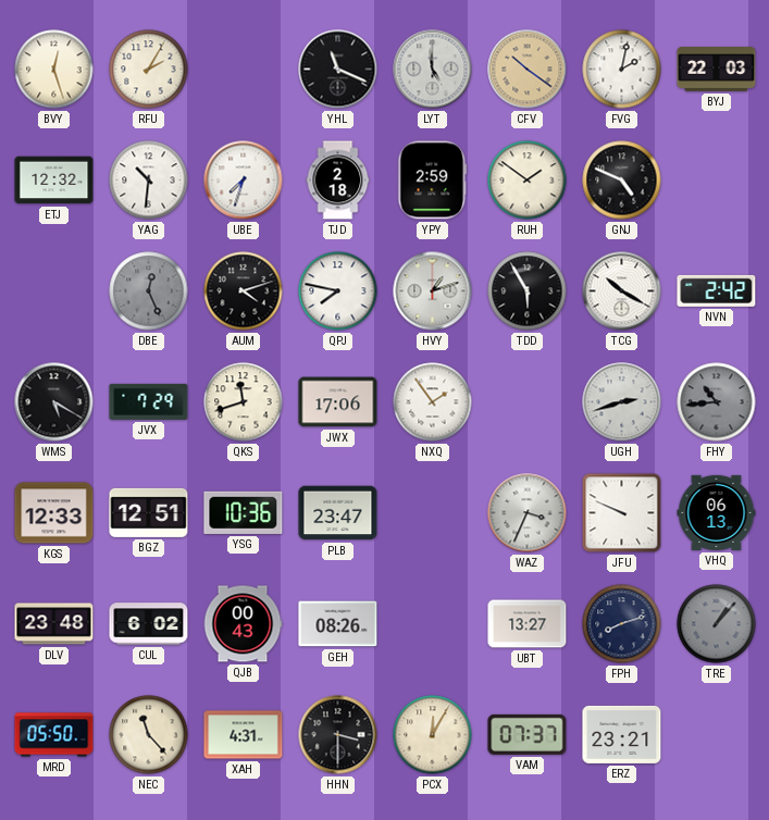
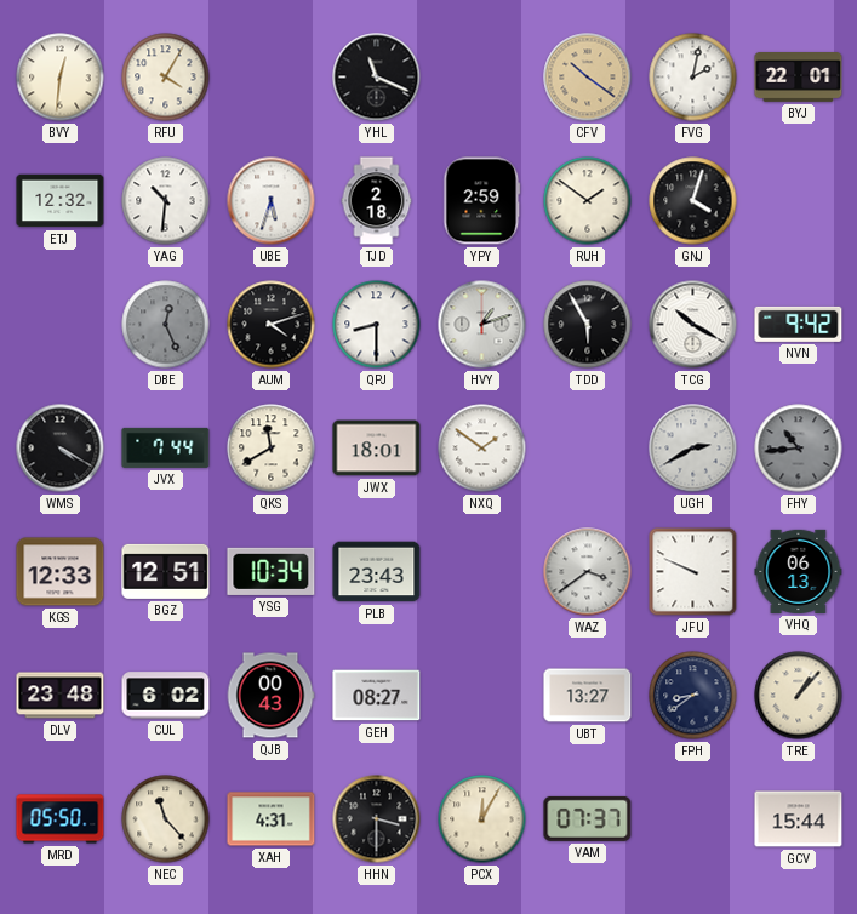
BVY: 12:27 -> 12:31
RFU: 2:05 -> 4:05
LYT: 4:59 -> none
BYJ: 22:03 -> 22:01
UBE: 7:33 -> 5:33
GNJ: 4:49 -> 4:03
QPJ: 7:47 -> 8:30
NVN: 2:42 -> 9:42
WMS: 5:20 -> 4:20
JVX: 7:29 -> 7:44
QKS: 11:42 -> 11:40
JWX: 17:06 -> 18:01
NXQ: 1:54 -> 1:51
UGH: 2:42 -> 2:40
YSG: 10:36 -> 10:34
PLB: 23:47 -> 23:43
WAZ: 3:34 -> 3:39
GEH: 08:26 -> 08:27
FPH: 8:12 -> 8:39
TRE dial: grey -> cream
ERZ: 23:21 -> none
GCV: none -> 15:44
